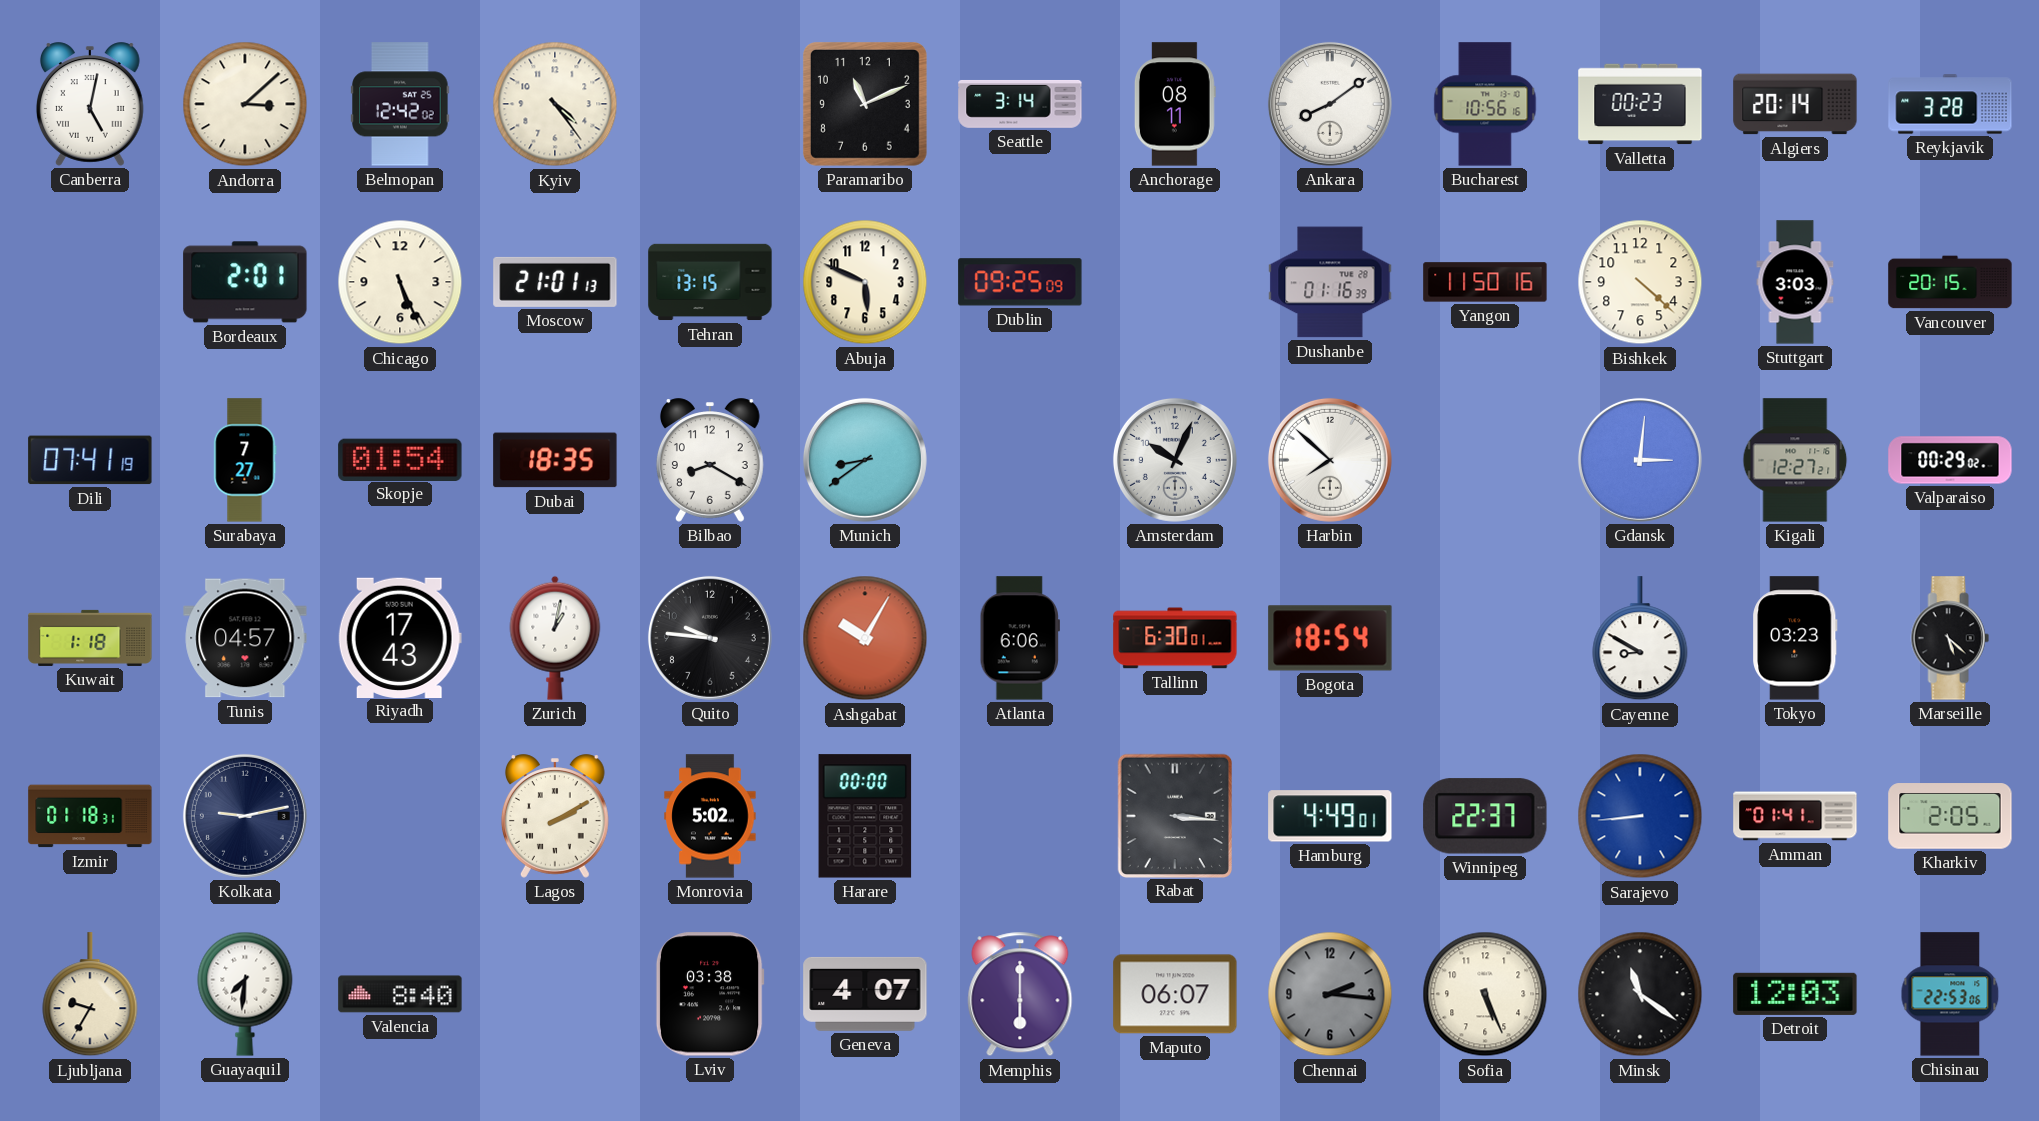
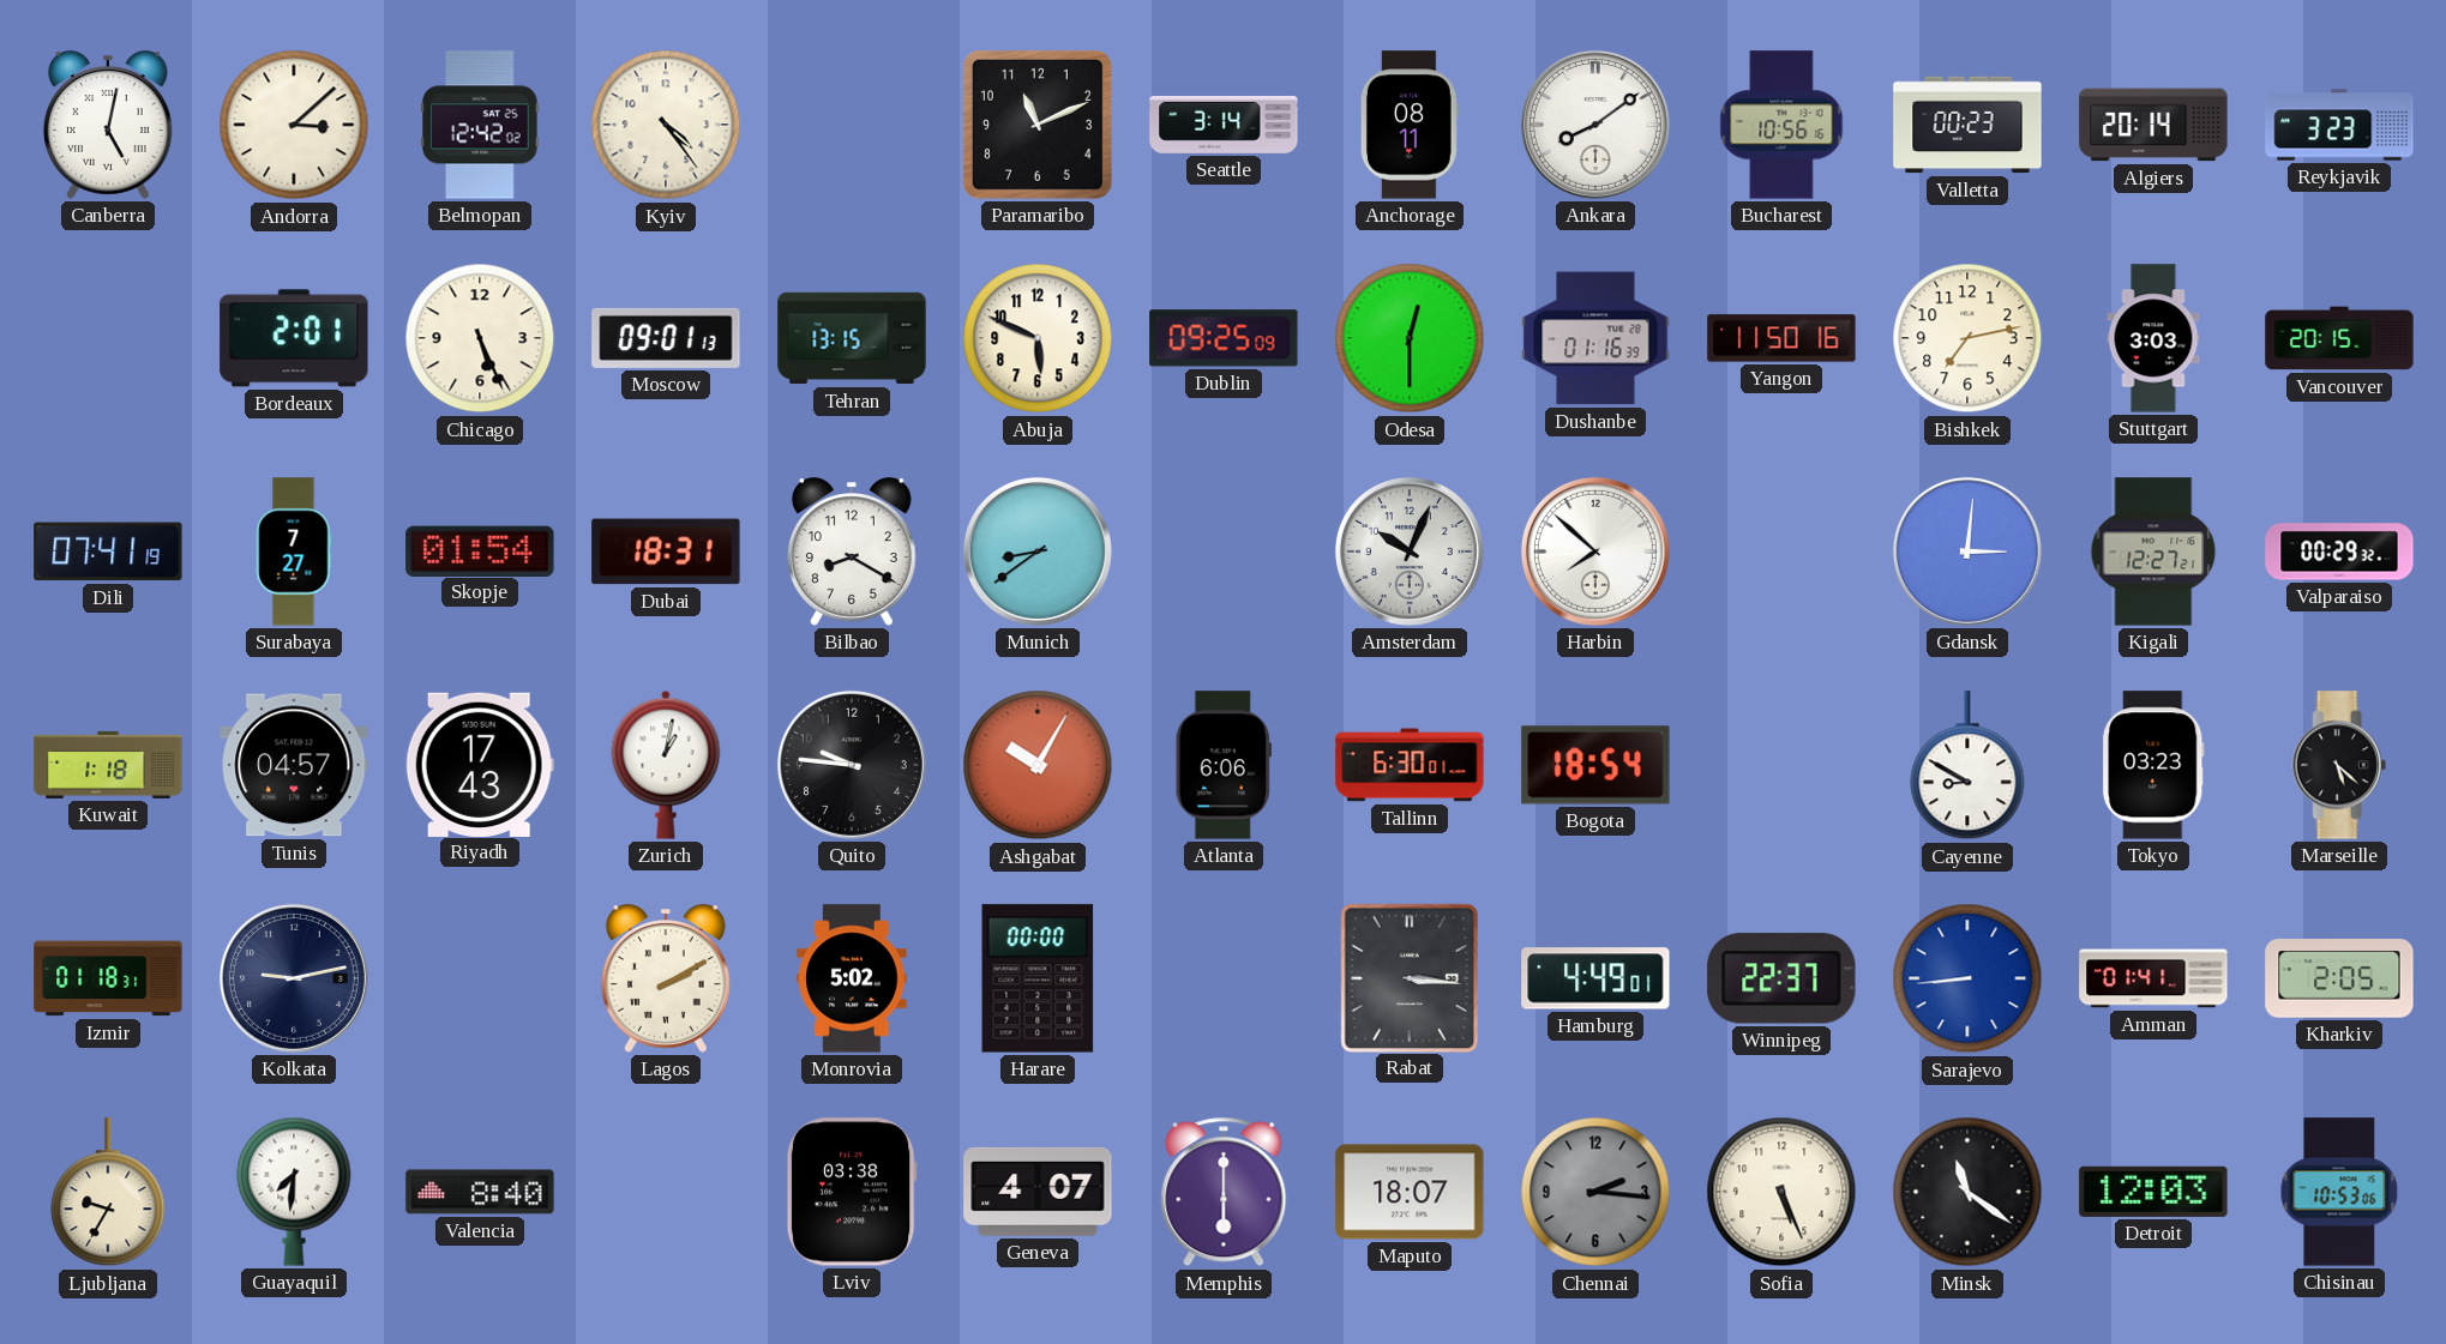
Reykjavik: 3:28 -> 3:23
Moscow: 21:01 -> 09:01
Odesa: none -> 12:30
Bishkek: 4:22 -> 7:13
Dubai: 18:35 -> 18:31
Valparaiso: 00:29:02 -> 00:29:32
Maputo: 06:07 -> 18:07
Chisinau: 22:53 -> 10:53
